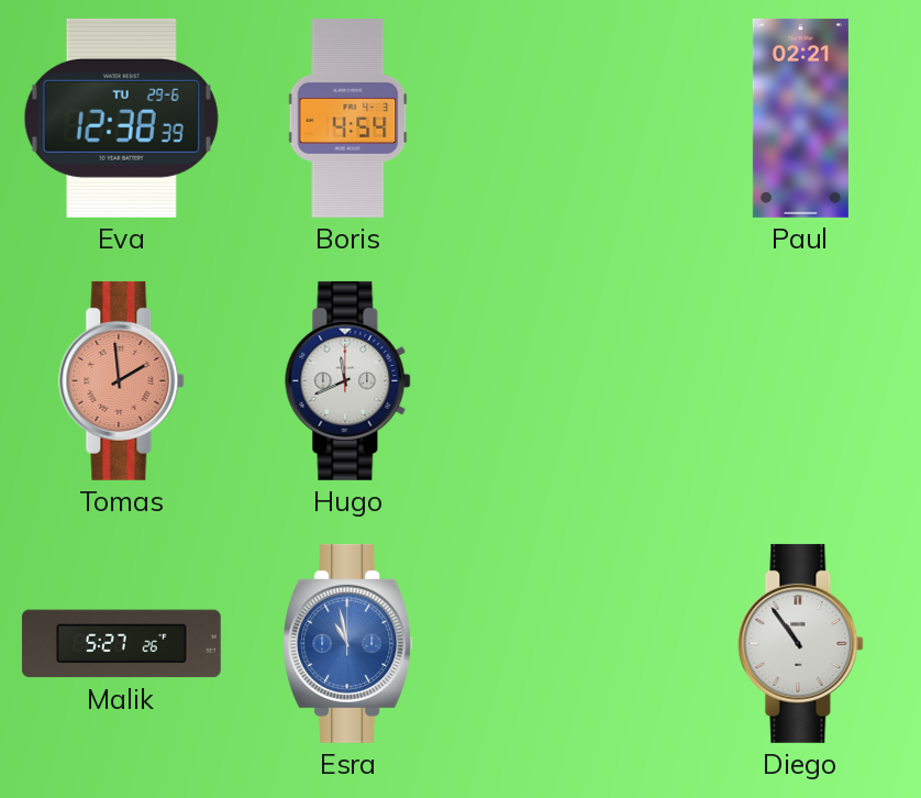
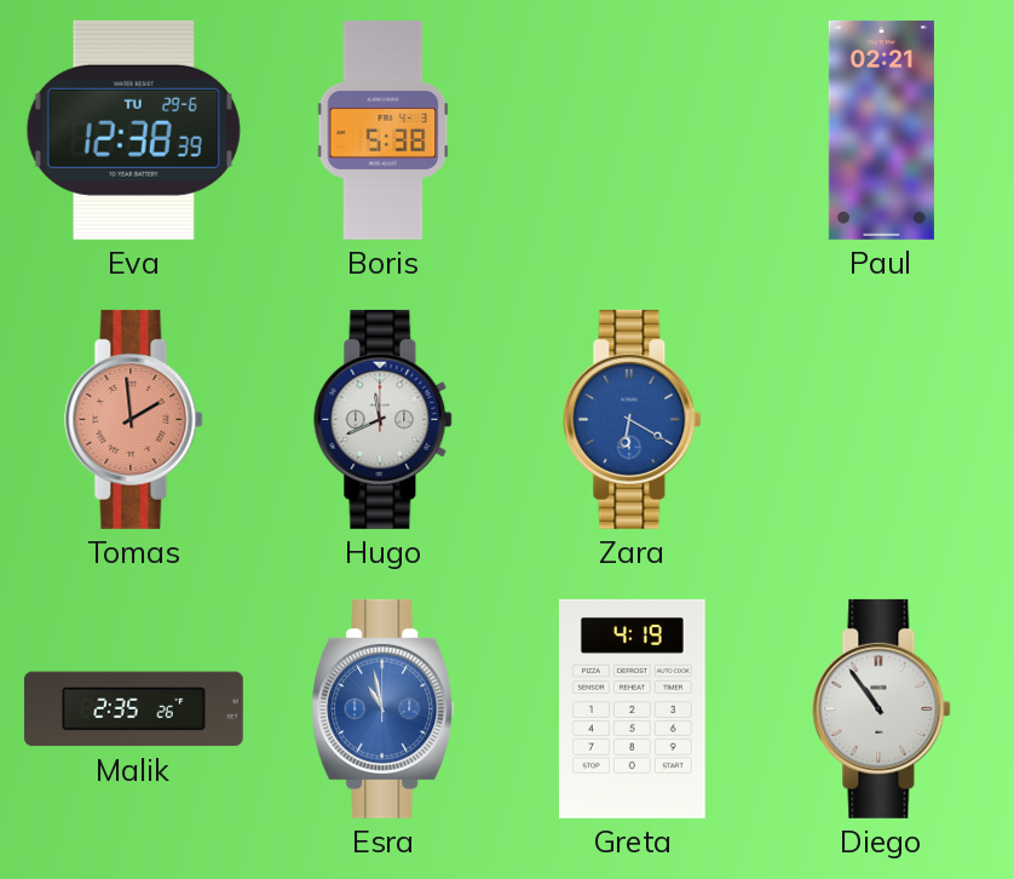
Boris: 4:54 -> 5:38
Zara: none -> 6:20
Malik: 5:27 -> 2:35
Greta: none -> 4:19
